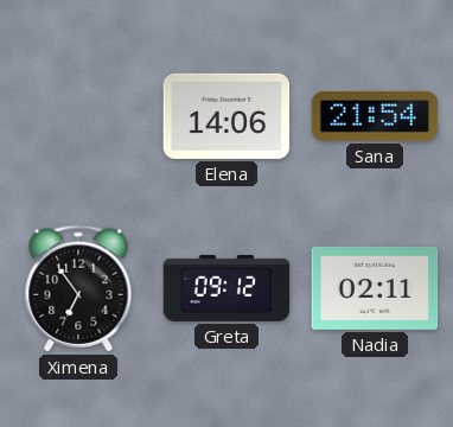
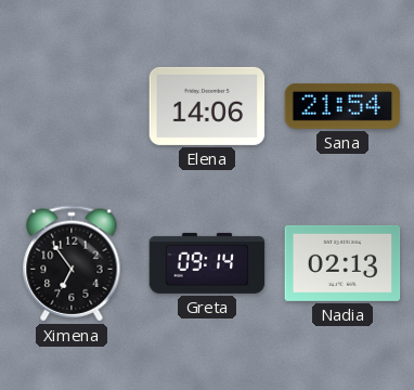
Greta: 09:12 -> 09:14
Nadia: 02:11 -> 02:13
